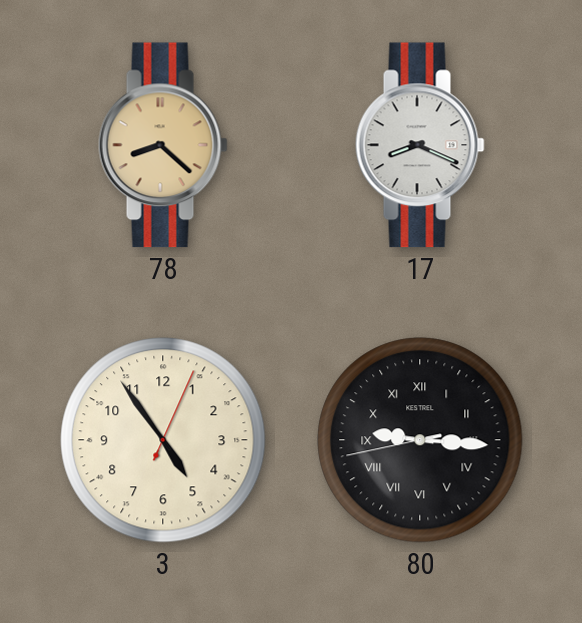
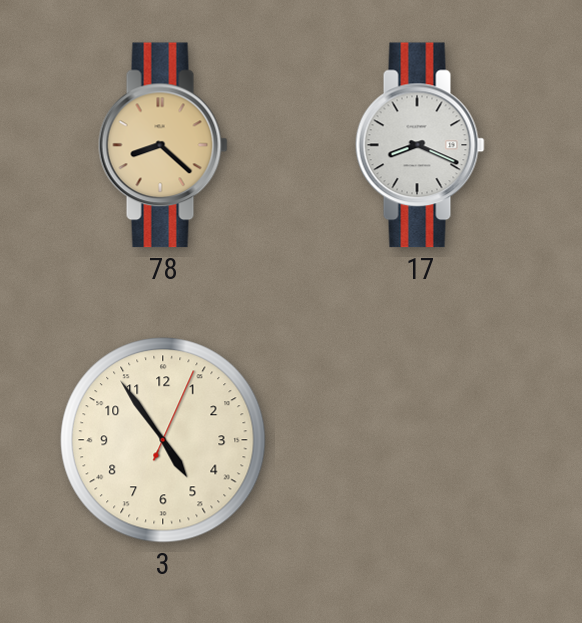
80: 9:15 -> none
